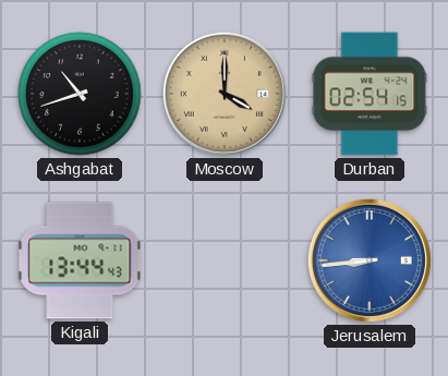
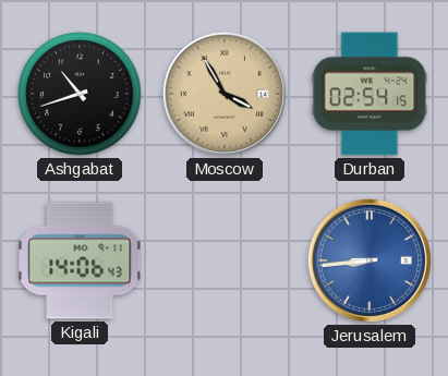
Moscow: 4:00 -> 3:55
Kigali: 13:44 -> 14:06
